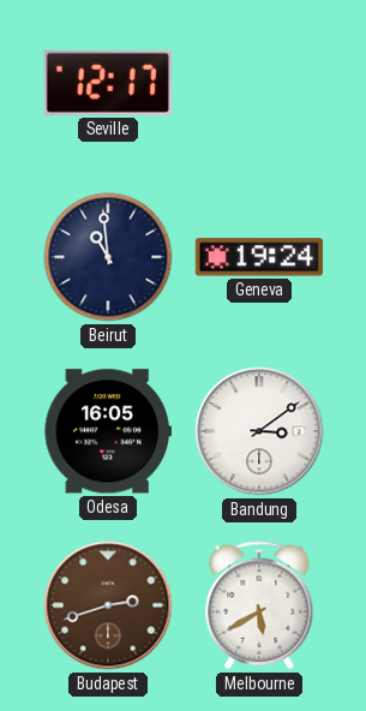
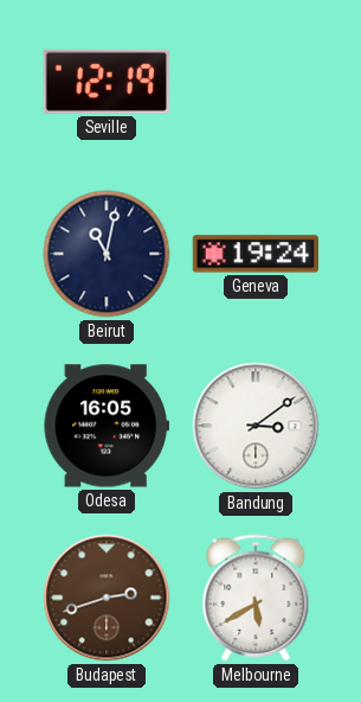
Seville: 12:17 -> 12:19
Beirut: 10:59 -> 11:02
